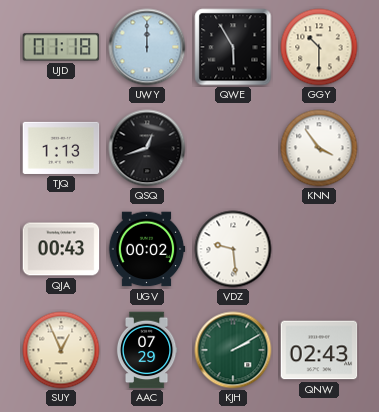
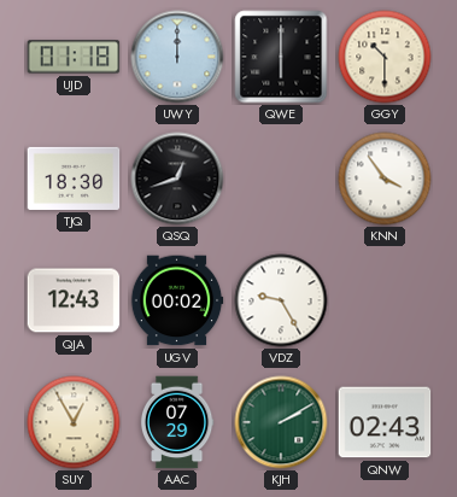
QWE: 5:55 -> 6:00
TJQ: 1:13 -> 18:30
QJA: 00:43 -> 12:43
VDZ: 9:29 -> 9:25
SUY: 12:56 -> 12:55
